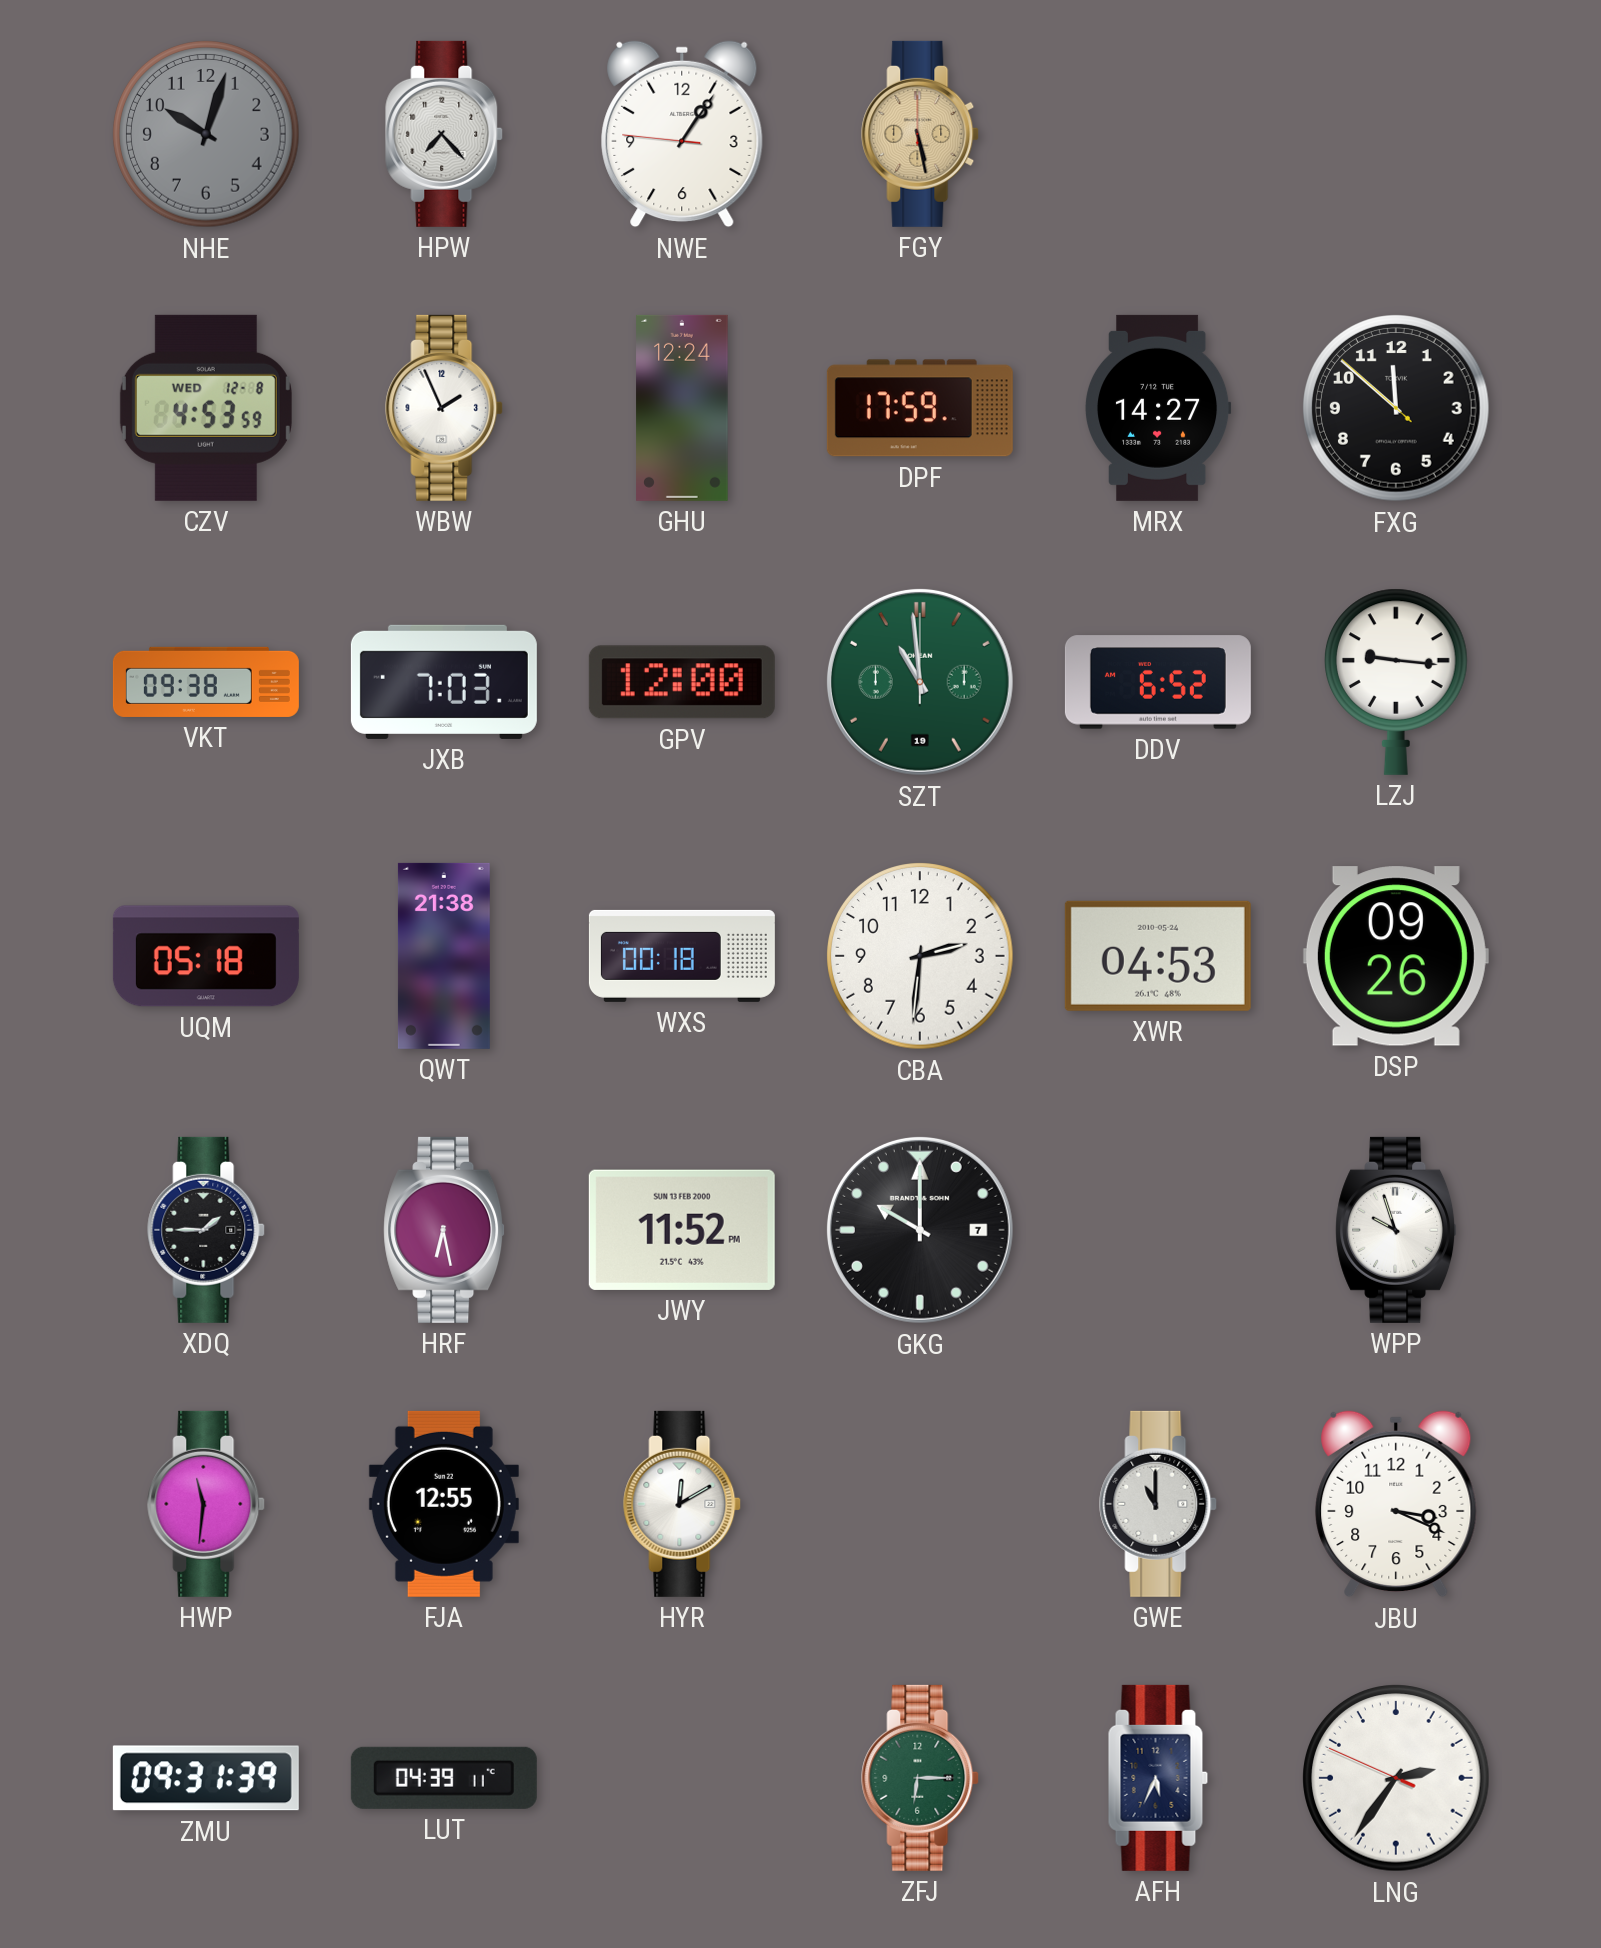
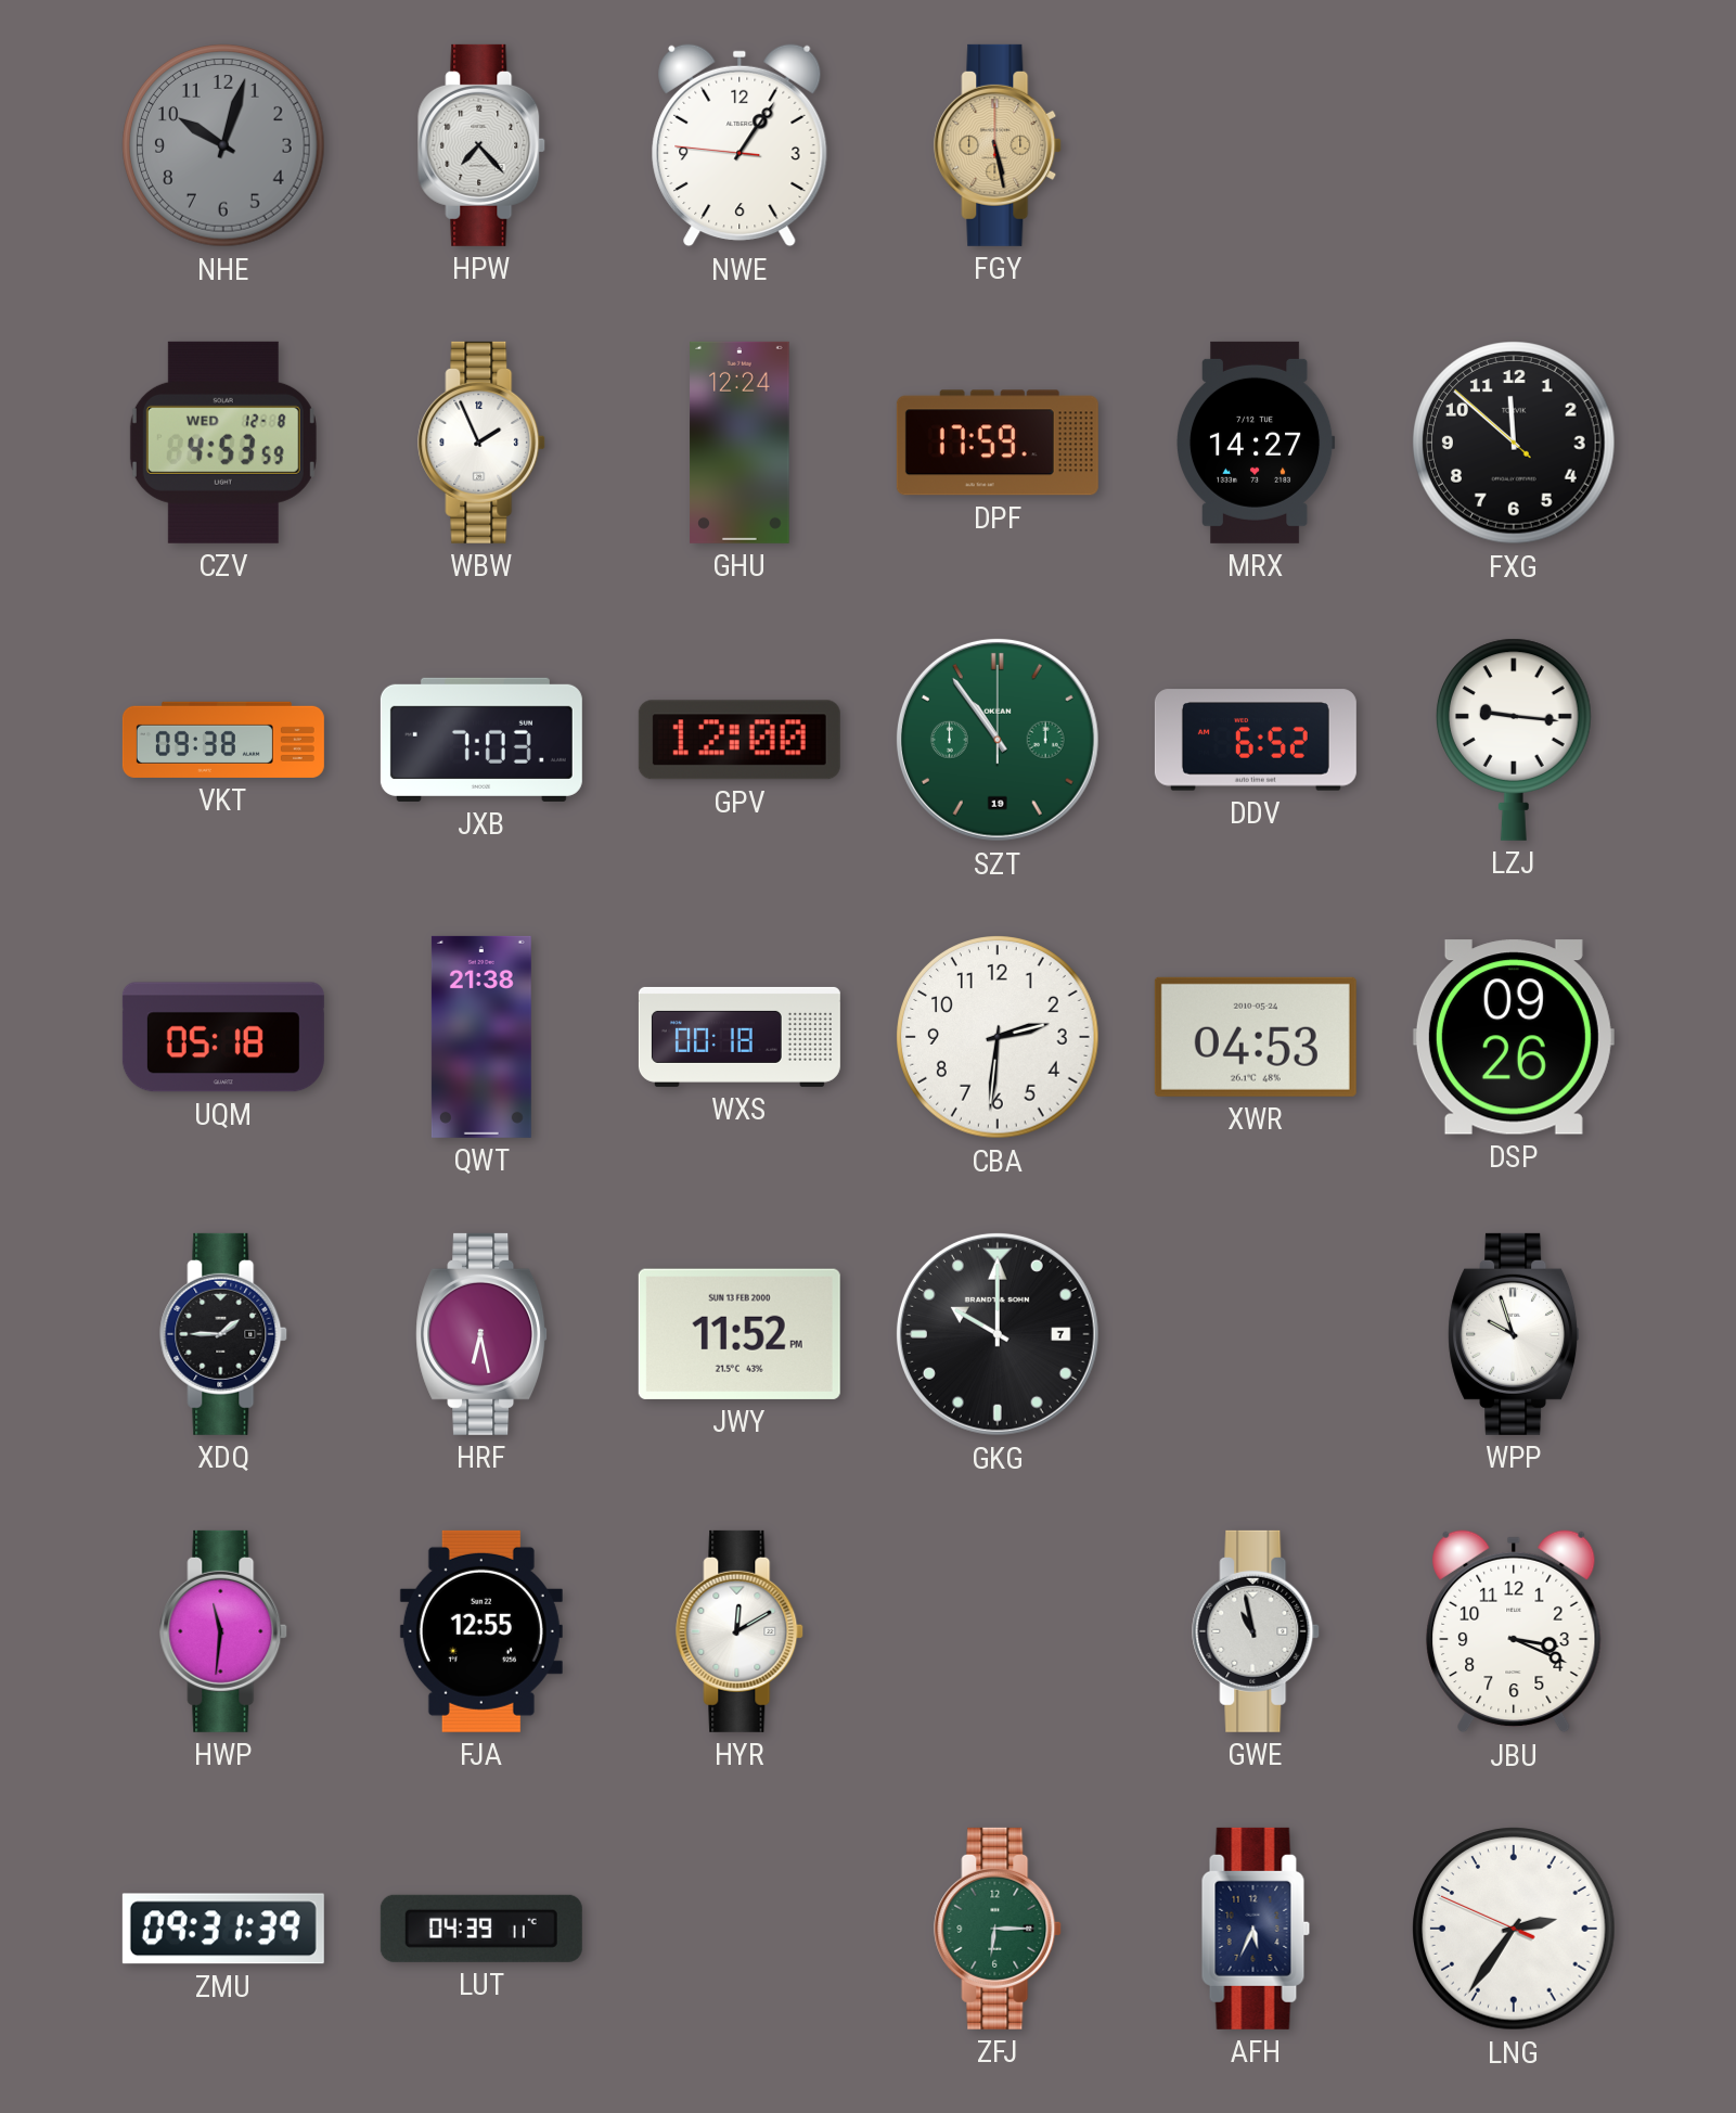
SZT: 10:59 -> 10:54
GWE: 11:00 -> 10:58
